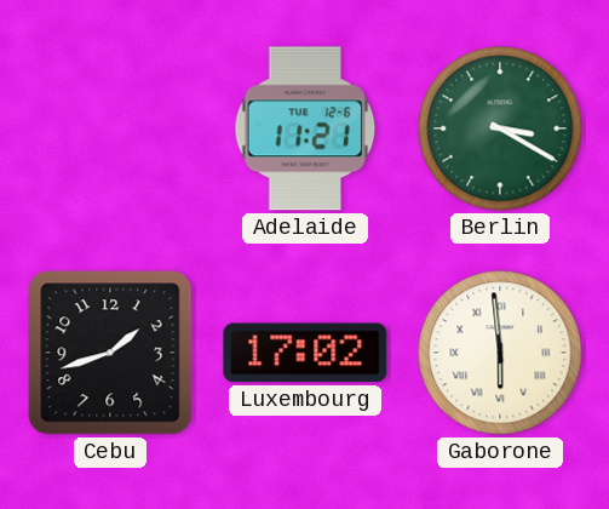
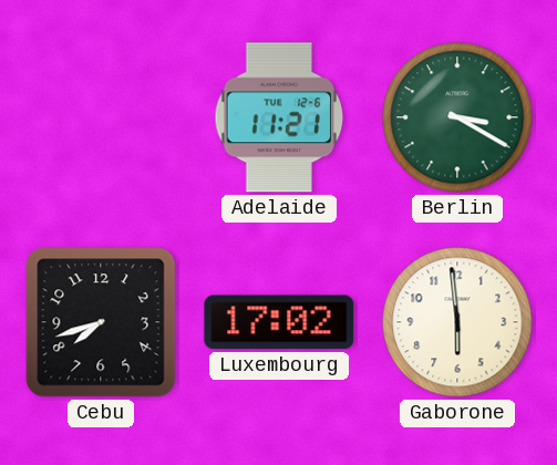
Cebu: 1:42 -> 7:42
Gaborone numerals: Roman -> Arabic
